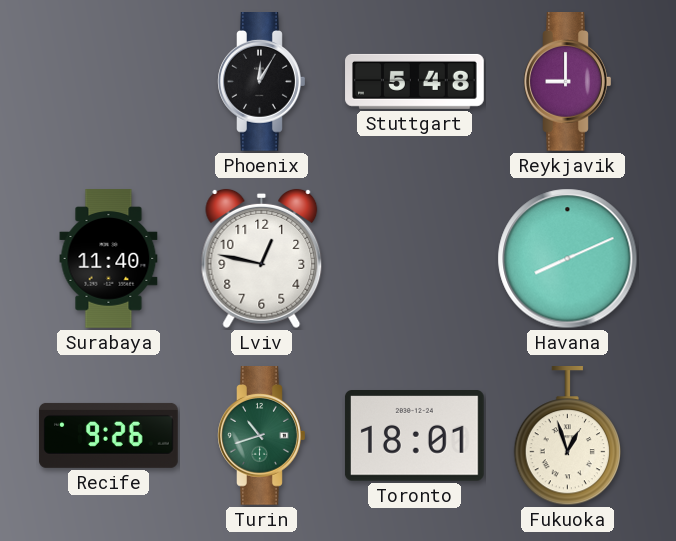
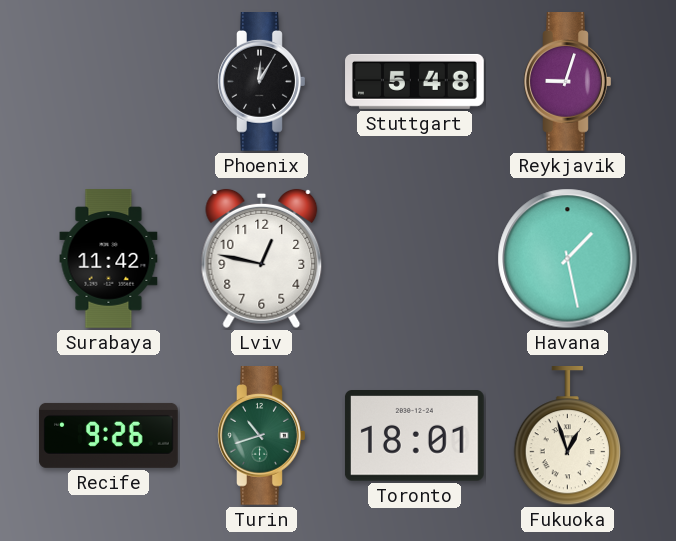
Reykjavik: 9:00 -> 9:03
Surabaya: 11:40 -> 11:42
Havana: 8:11 -> 1:28
